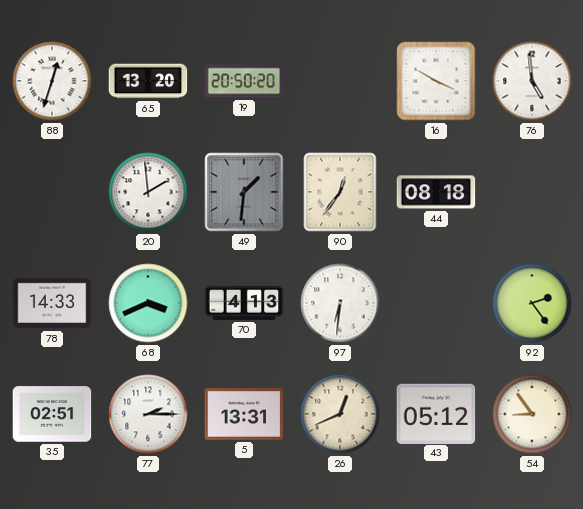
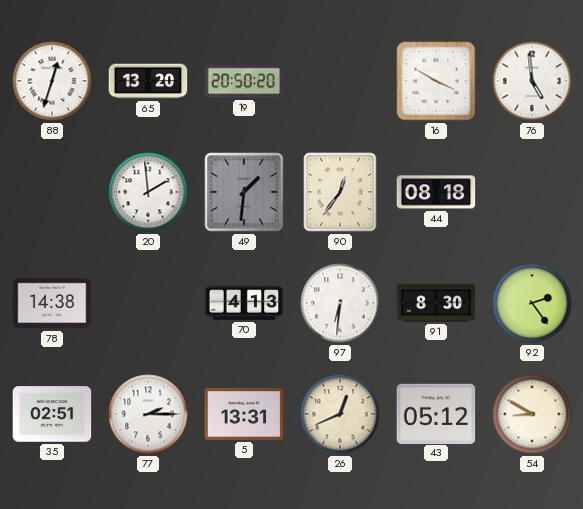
78: 14:33 -> 14:38
68: 3:41 -> none
91: none -> 8:30
54: 8:54 -> 8:50
